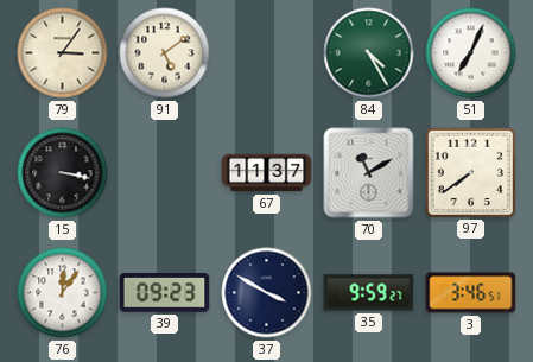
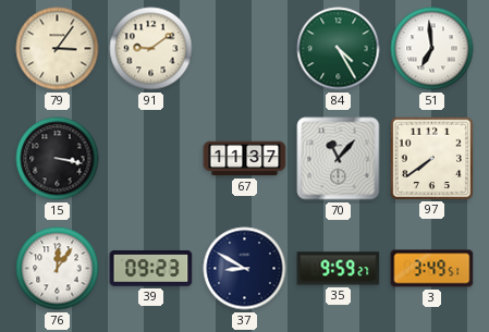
91: 5:09 -> 9:09
51: 7:04 -> 6:59
70: 11:10 -> 11:07
37: 3:50 -> 8:50
3: 3:46 -> 3:49
